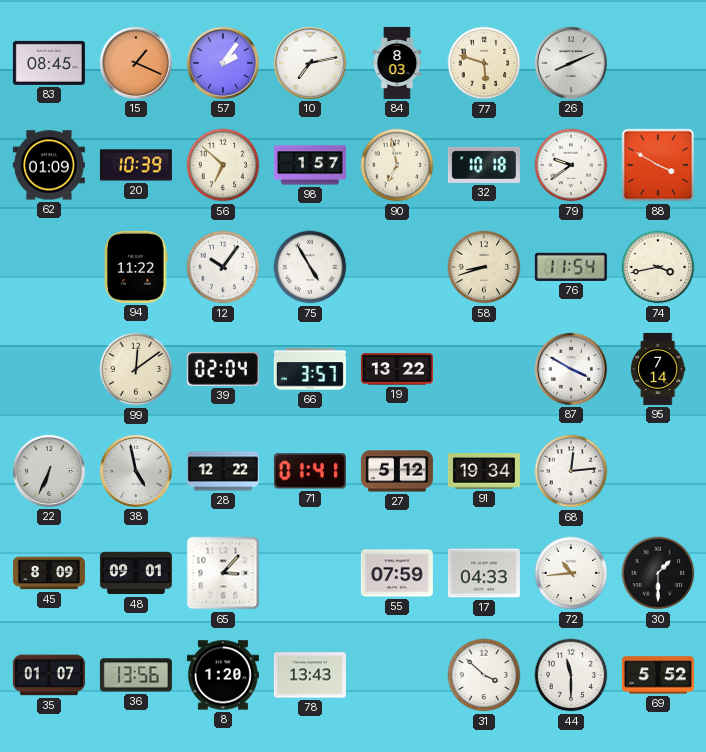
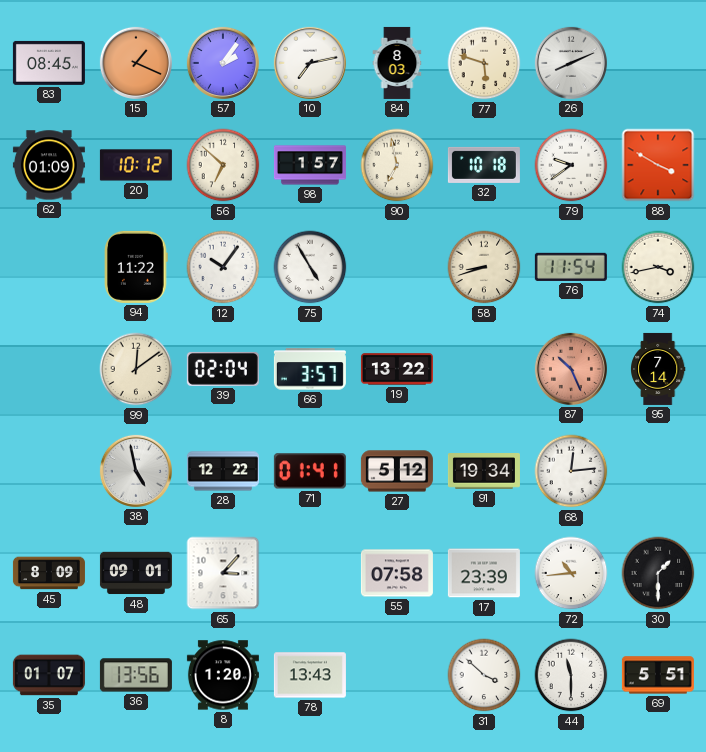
20: 10:39 -> 10:12
87: 3:50 -> 10:26
87 dial: white -> salmon
22: 6:34 -> none
55: 07:59 -> 07:58
17: 04:33 -> 23:39
69: 5:52 -> 5:51
